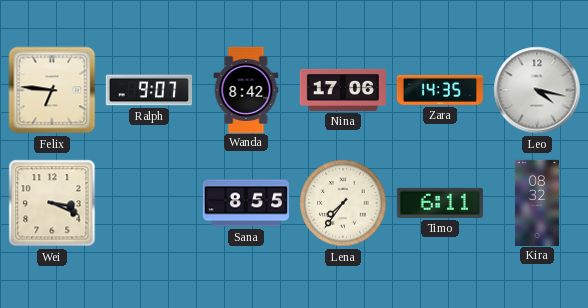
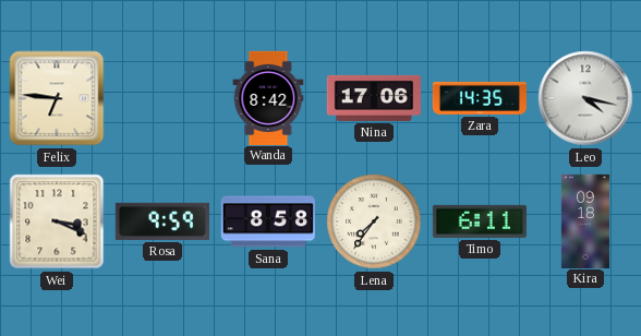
Ralph: 9:07 -> none
Rosa: none -> 9:59
Sana: 8:55 -> 8:58
Kira: 08:32 -> 09:18
